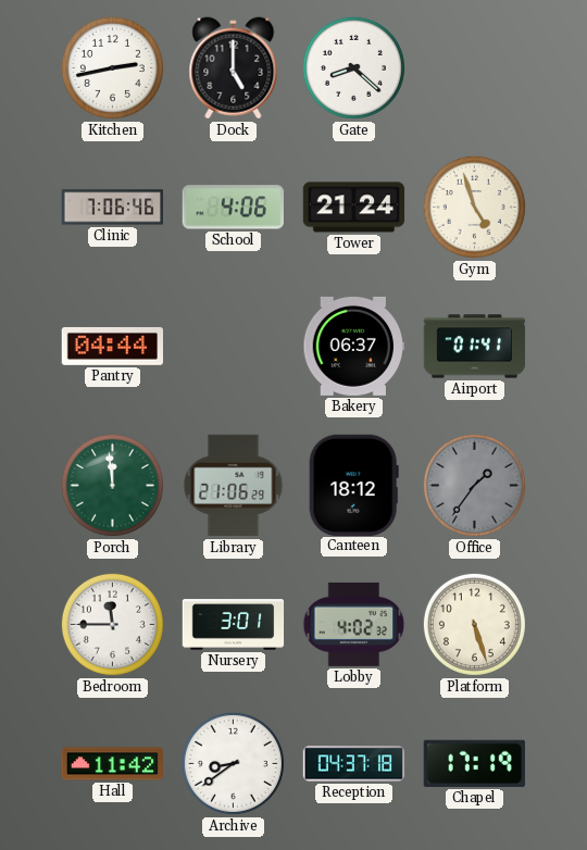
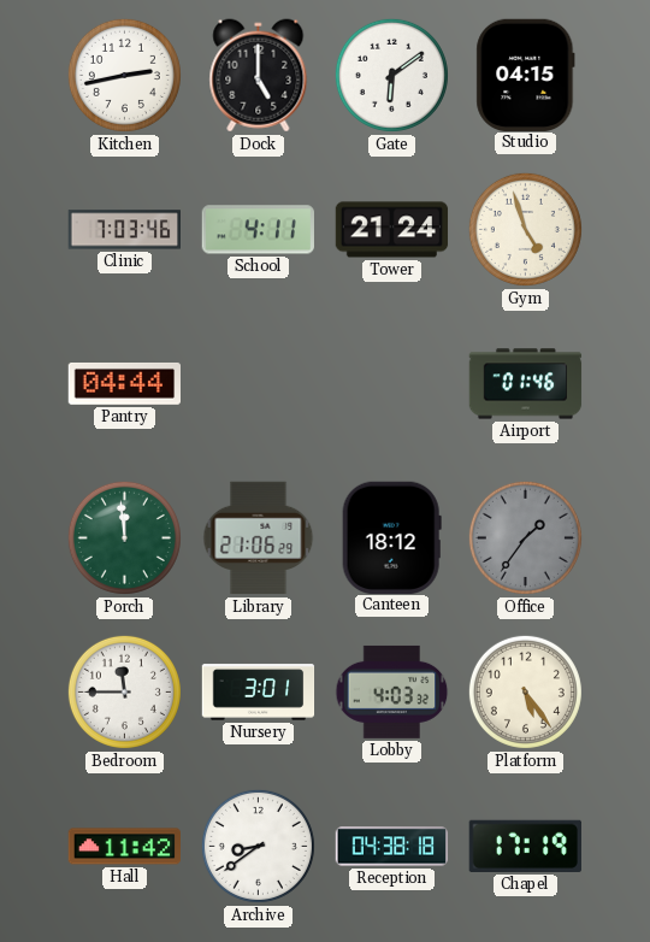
Gate: 8:22 -> 6:09
Studio: none -> 04:15
Clinic: 7:06 -> 7:03
School: 4:06 -> 4:11
Bakery: 06:37 -> none
Airport: 01:41 -> 01:46
Lobby: 4:02 -> 4:03
Platform: 5:27 -> 5:24
Reception: 04:37 -> 04:38
